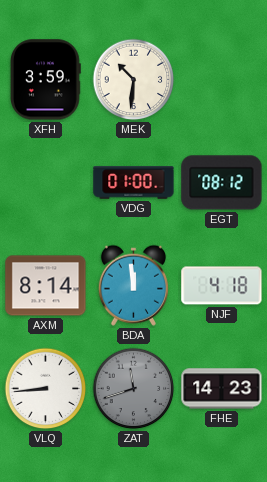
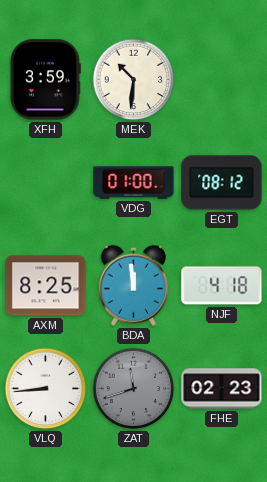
AXM: 8:14 -> 8:25
FHE: 14:23 -> 02:23
